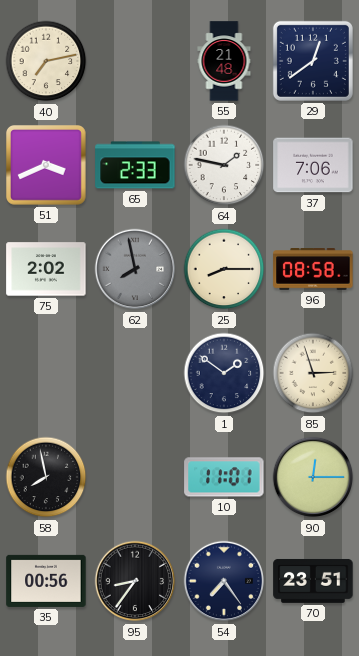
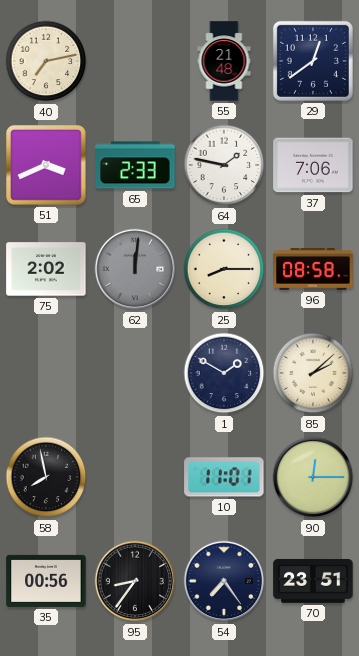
62: 7:58 -> 12:01
1: 1:51 -> 1:50
85: 2:57 -> 2:08
